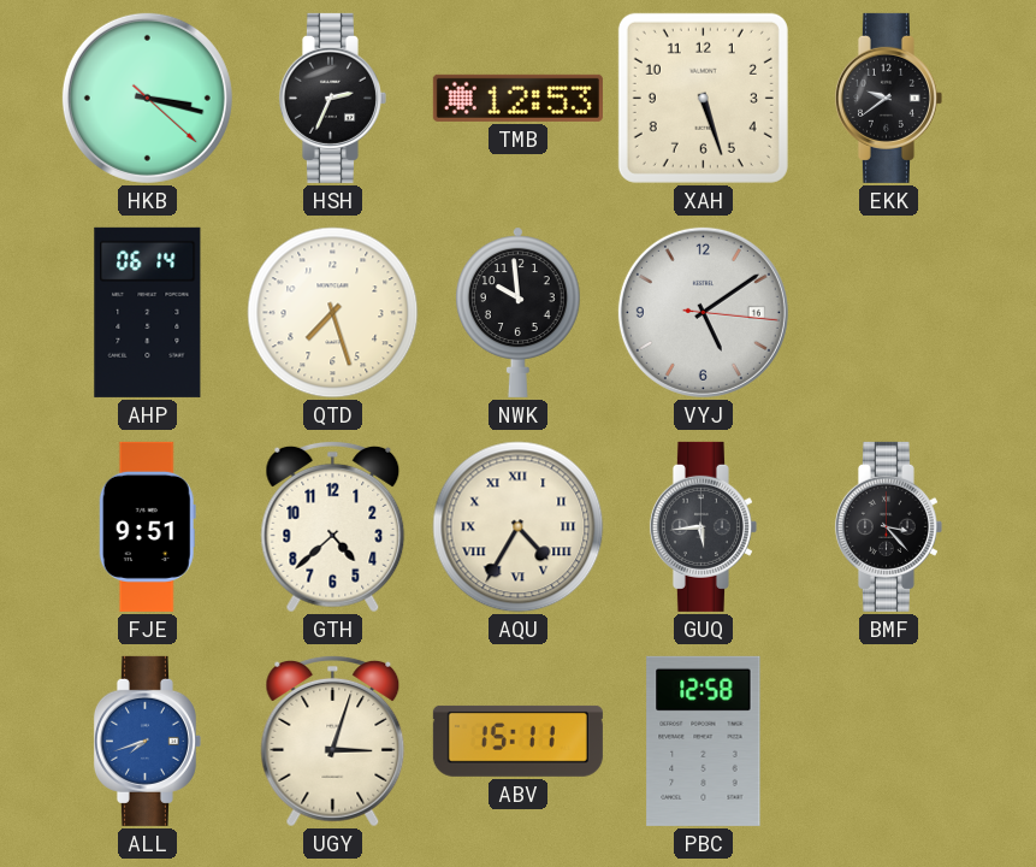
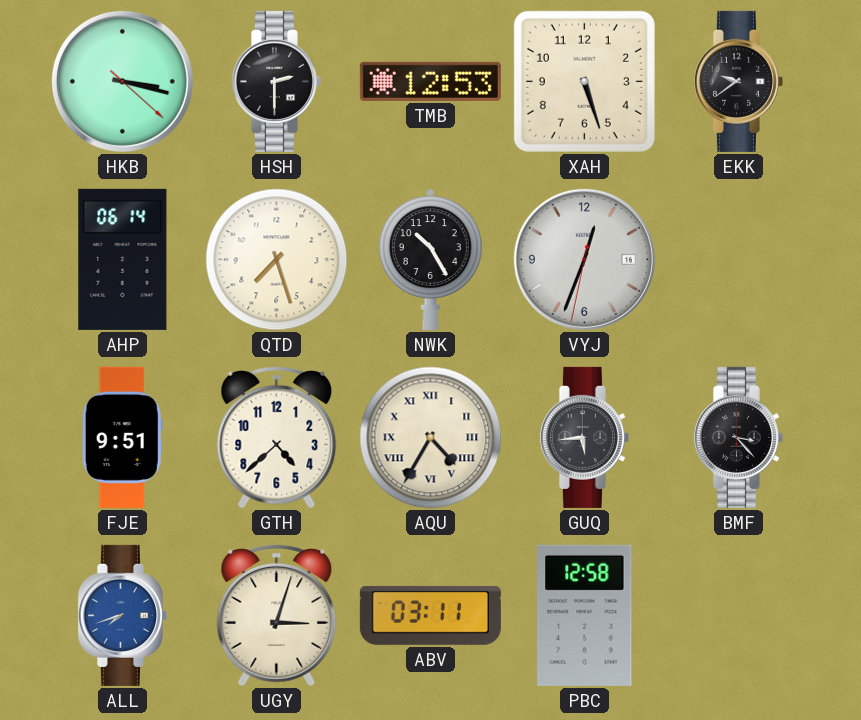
HSH: 2:34 -> 2:30
NWK: 9:59 -> 10:25
VYJ: 5:09 -> 12:33
ABV: 15:11 -> 03:11
